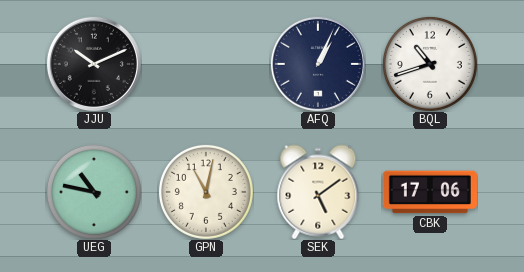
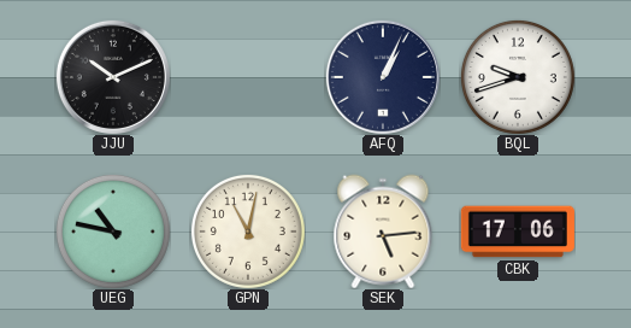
BQL: 10:42 -> 9:42
SEK: 5:09 -> 5:14
